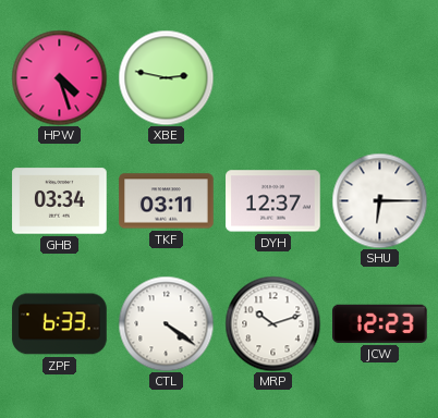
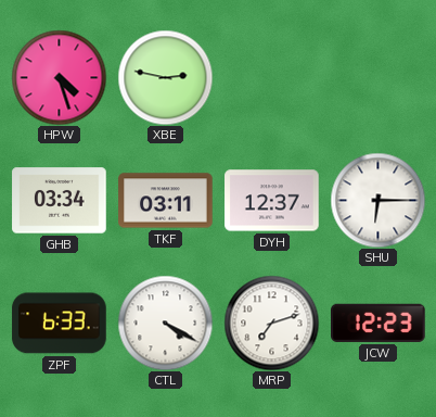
CTL: 4:21 -> 4:20
MRP: 10:12 -> 7:12
